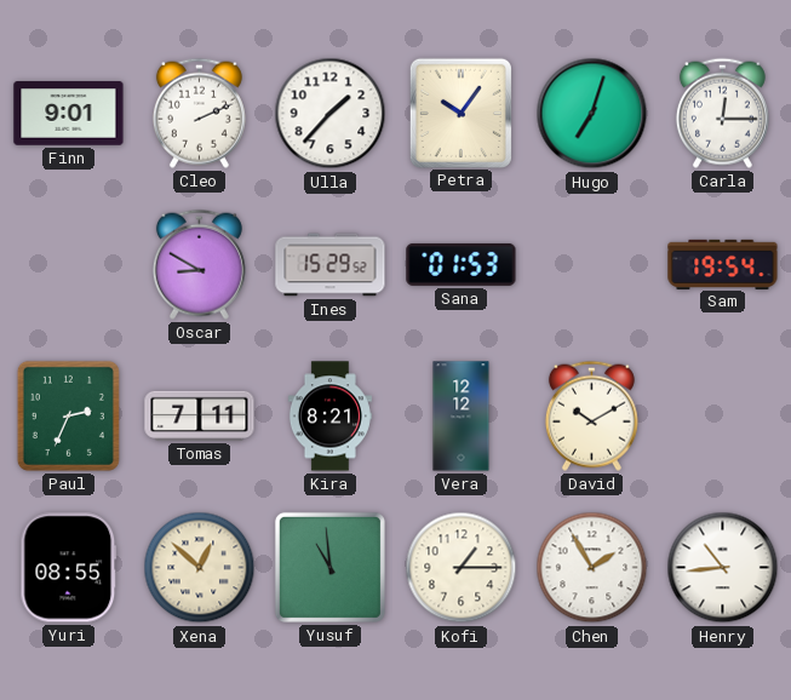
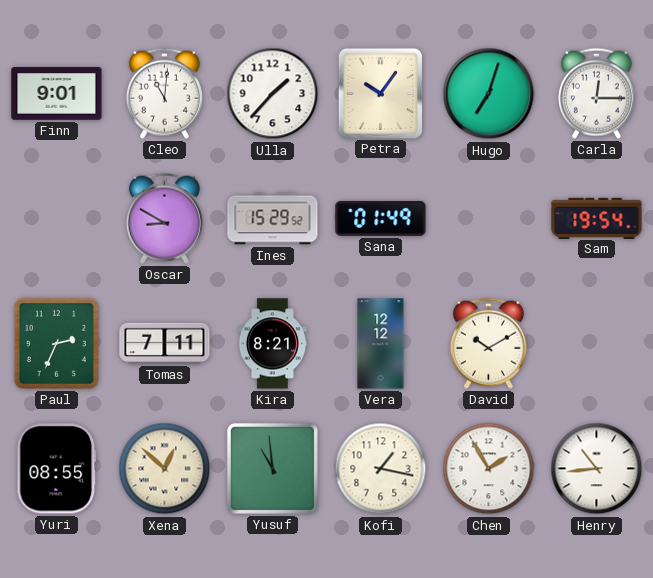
Cleo: 2:11 -> 11:01
Sana: 01:53 -> 01:49
Kofi: 1:15 -> 1:17
